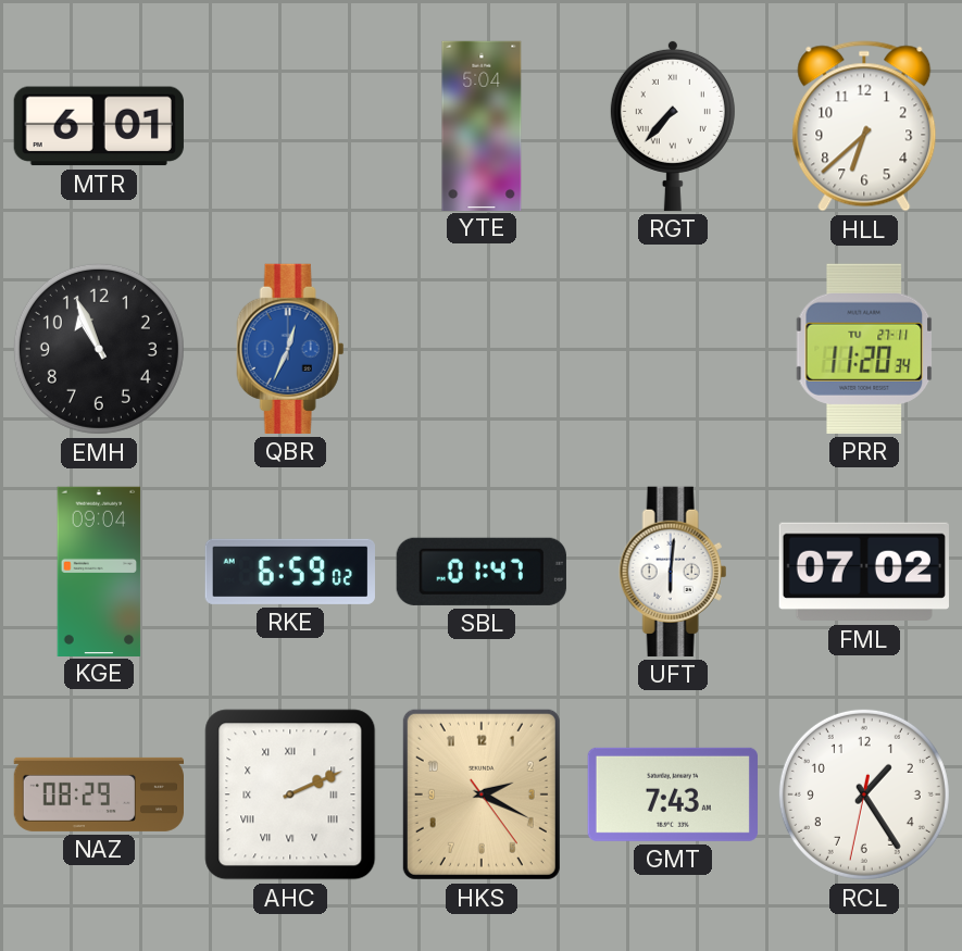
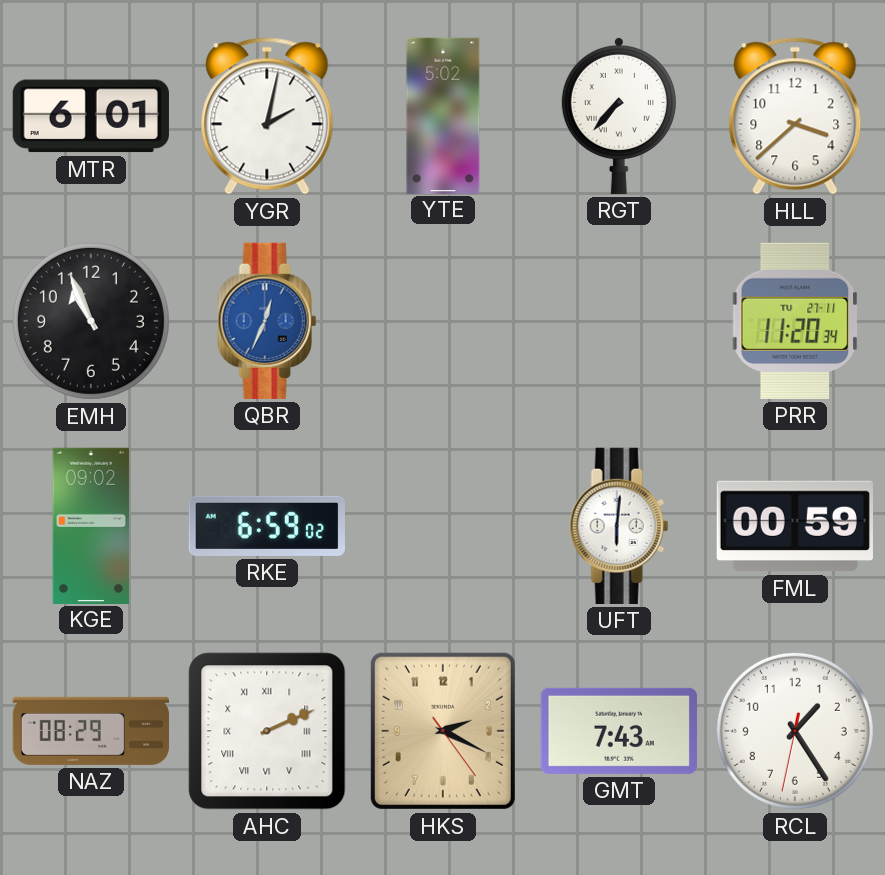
YGR: none -> 2:02
YTE: 5:04 -> 5:02
HLL: 6:38 -> 3:38
KGE: 09:04 -> 09:02
SBL: 01:47 -> none
FML: 07:02 -> 00:59
